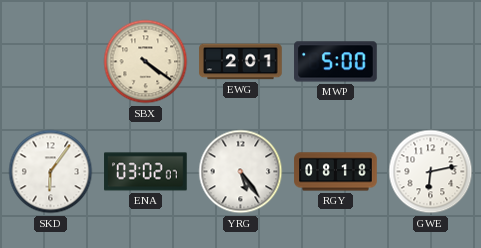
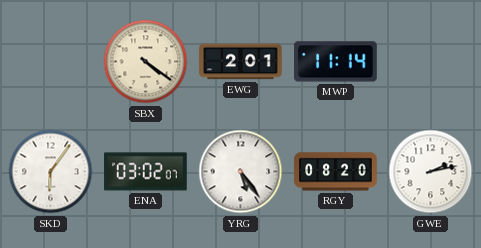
MWP: 5:00 -> 11:14
RGY: 08:18 -> 08:20
GWE: 6:13 -> 2:13
